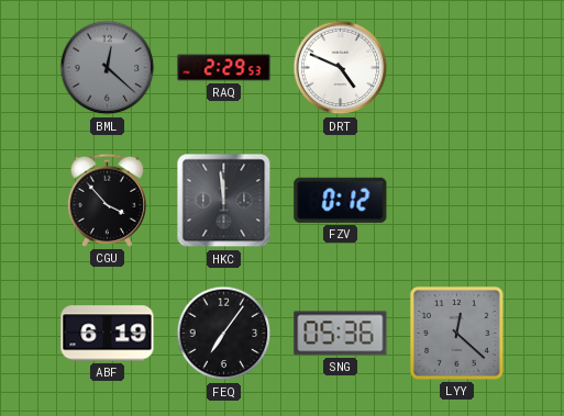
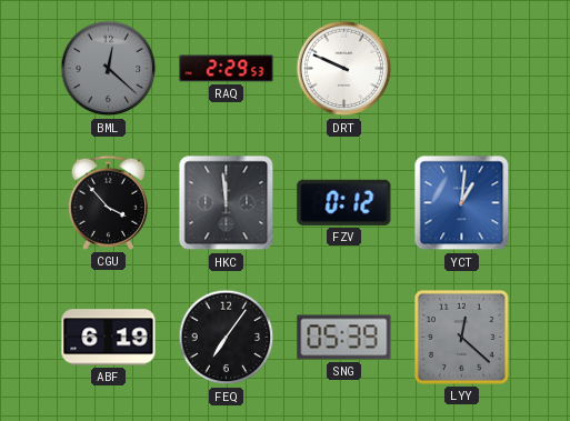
DRT: 4:49 -> 9:49
YCT: none -> 1:01
SNG: 05:36 -> 05:39
